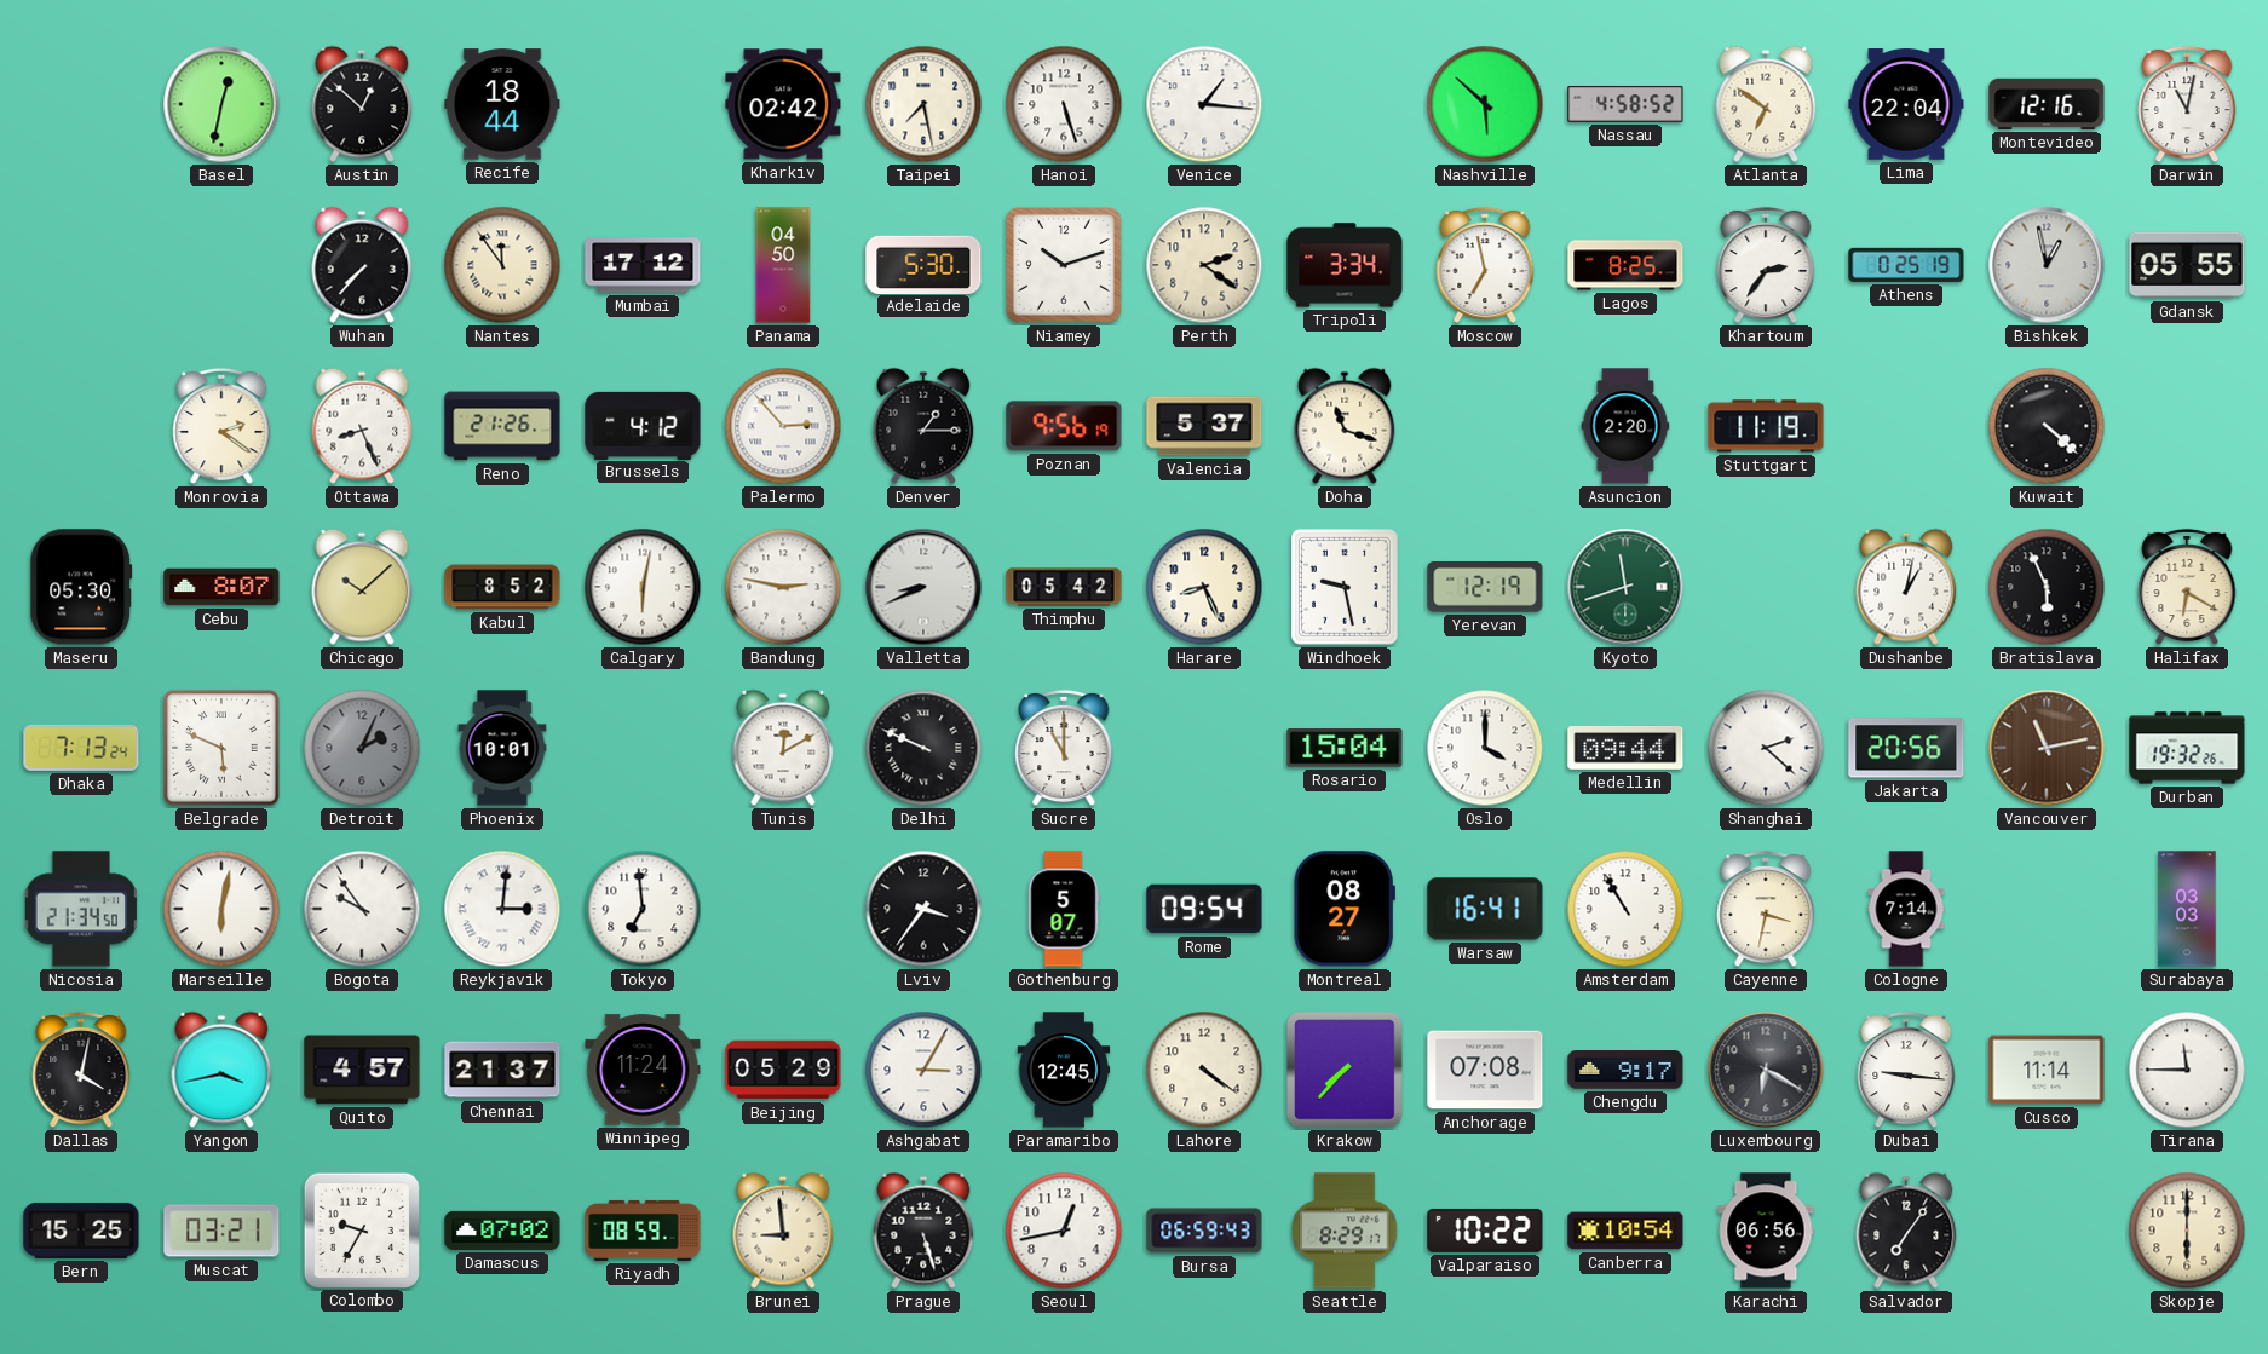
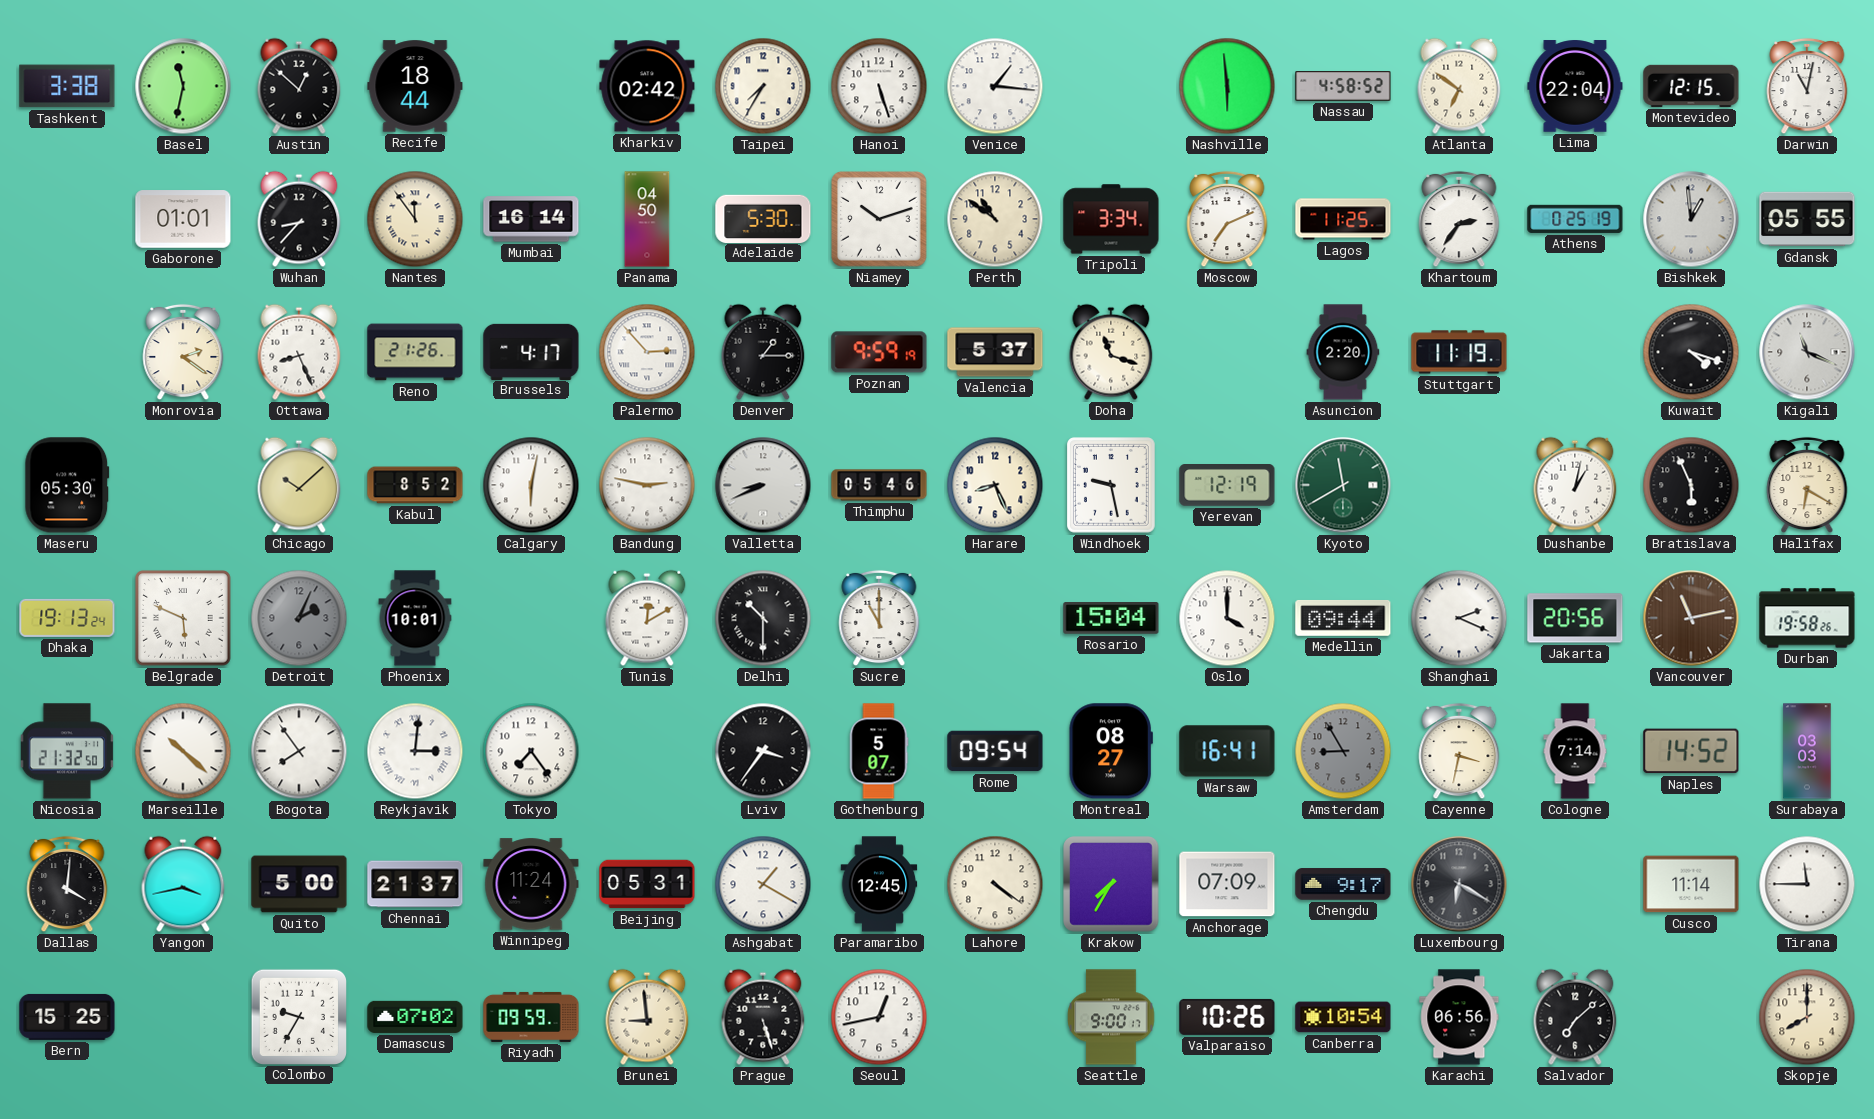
Tashkent: none -> 3:38
Basel: 12:32 -> 11:32
Taipei: 7:28 -> 7:35
Nashville: 5:52 -> 5:59
Montevideo: 12:16 -> 12:15
Gaborone: none -> 01:01
Wuhan: 7:37 -> 8:37
Mumbai: 17:12 -> 16:14
Perth: 2:21 -> 10:51
Moscow: 6:58 -> 7:11
Lagos: 8:25 -> 11:25
Bishkek: 12:58 -> 12:59
Brussels: 4:12 -> 4:17
Poznan: 9:56 -> 9:59
Kuwait: 4:22 -> 4:18
Kigali: none -> 11:19
Cebu: 8:07 -> none
Thimphu: 05:42 -> 05:46
Kyoto: 11:42 -> 11:40
Dhaka: 7:13 -> 19:13
Delhi: 9:49 -> 10:30
Shanghai: 2:22 -> 2:19
Durban: 19:32 -> 19:58
Nicosia: 21:34 -> 21:32
Marseille: 6:02 -> 10:22
Bogota: 9:54 -> 7:54
Tokyo: 6:59 -> 7:24
Amsterdam: 10:55 -> 8:55
Amsterdam dial: white -> grey
Naples: none -> 14:52
Dallas: 4:02 -> 4:01
Quito: 4:57 -> 5:00
Beijing: 05:29 -> 05:31
Ashgabat: 3:05 -> 1:20
Krakow: 7:37 -> 7:35
Anchorage: 07:08 -> 07:09
Dubai: 9:16 -> none
Muscat: 03:21 -> none
Riyadh: 08:59 -> 09:59
Bursa: 06:59 -> none
Seattle: 8:29 -> 9:00
Valparaiso: 10:22 -> 10:26
Salvador: 7:06 -> 7:08
Skopje: 6:00 -> 8:00
